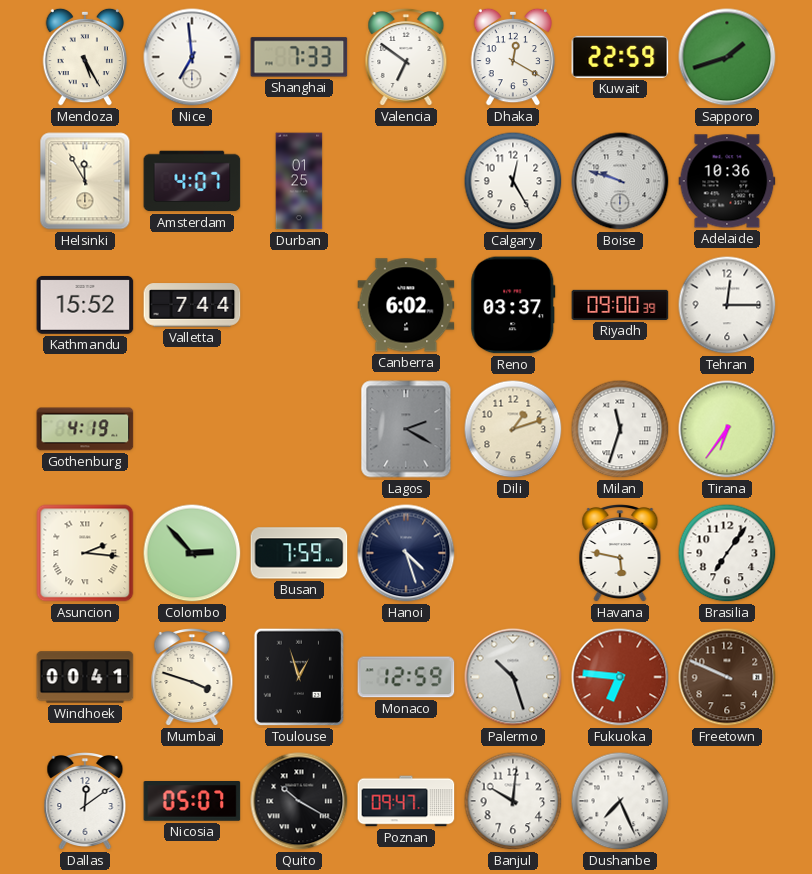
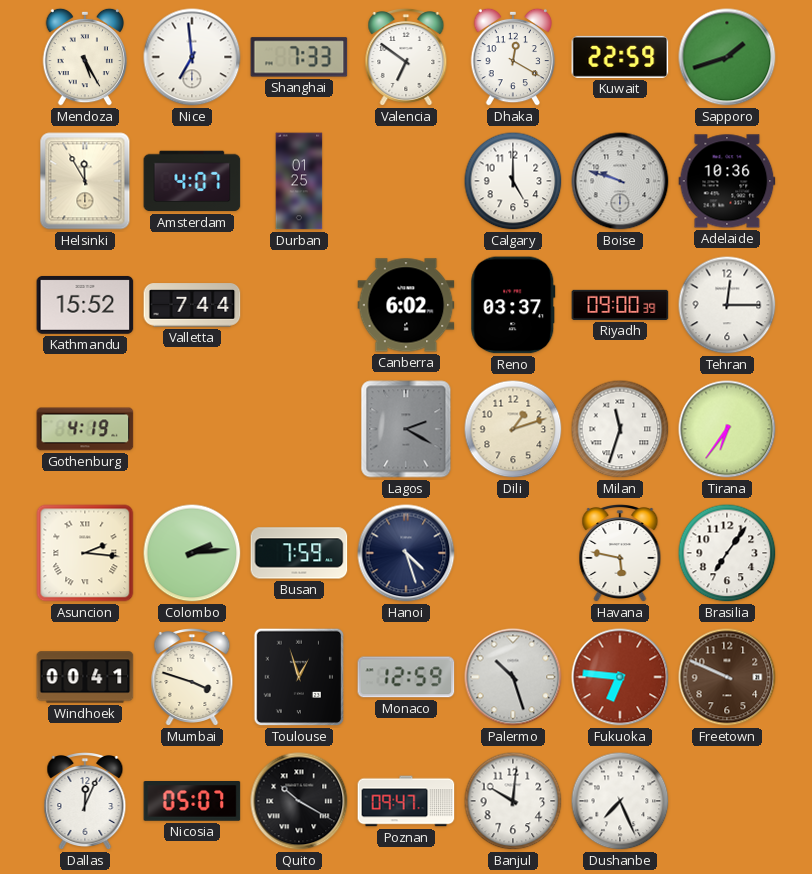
Calgary: 12:25 -> 5:00
Colombo: 2:53 -> 2:14
Dallas: 12:09 -> 12:04
